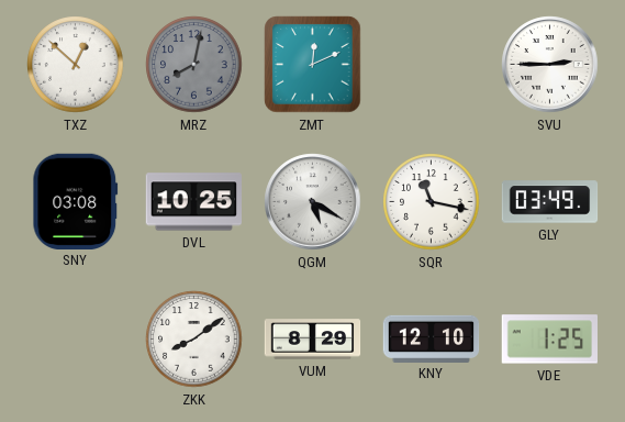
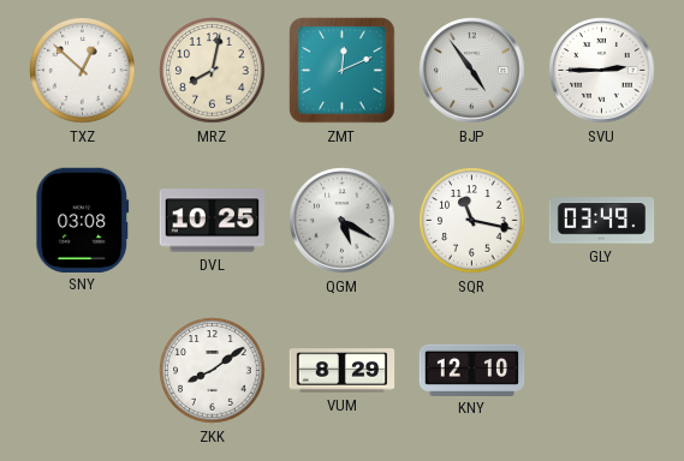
MRZ dial: grey -> cream
BJP: none -> 4:54
VDE: 1:25 -> none
